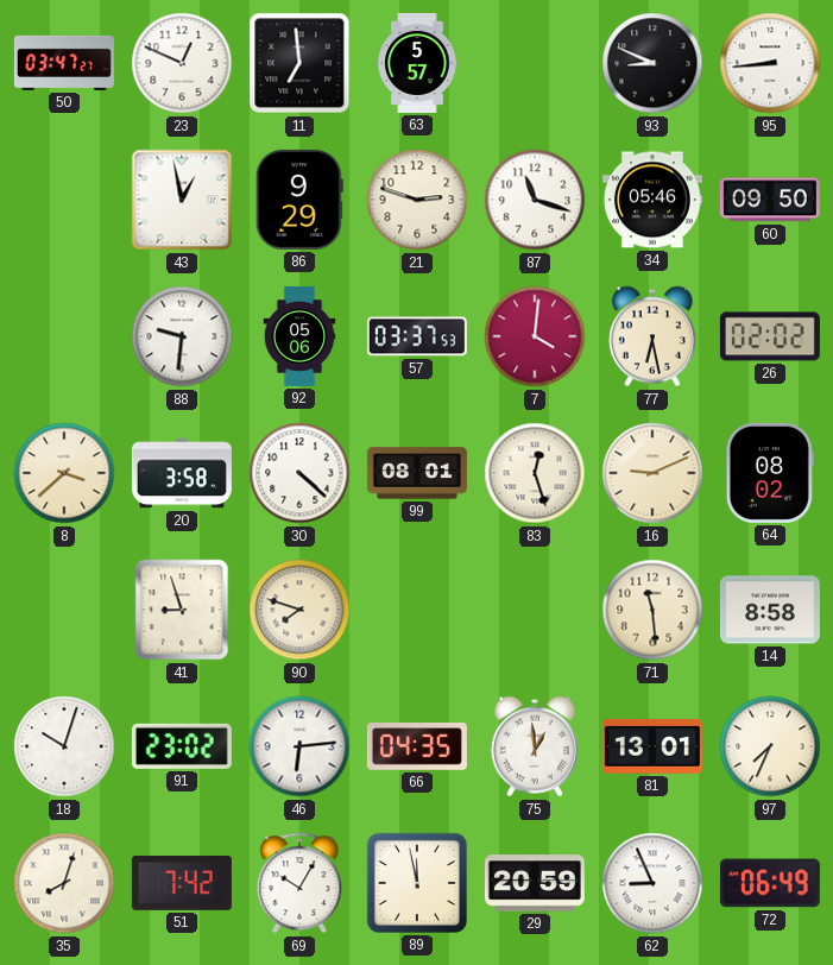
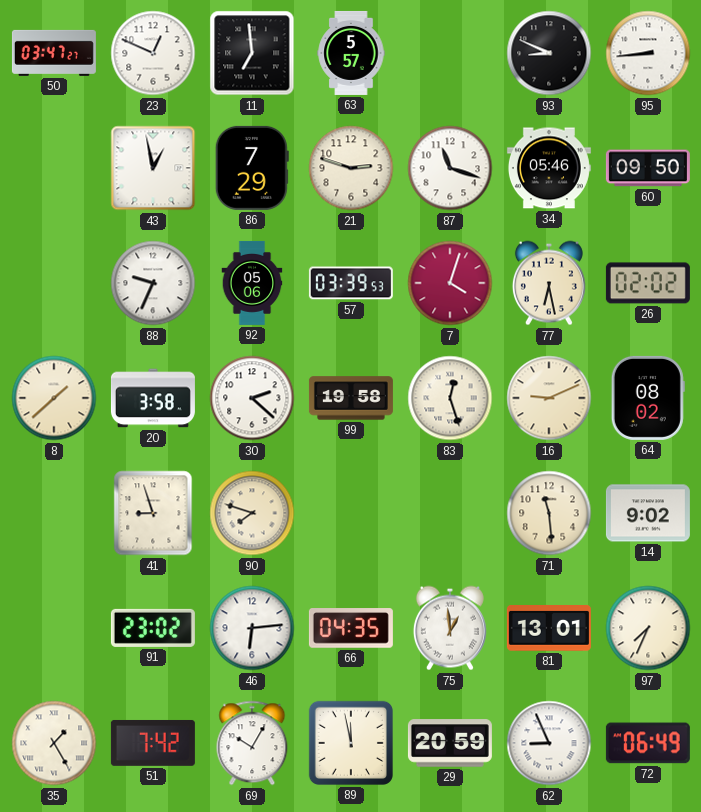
86: 9:29 -> 7:29
88: 9:31 -> 9:34
57: 03:37 -> 03:39
7: 4:01 -> 4:03
8: 3:38 -> 1:38
30: 4:22 -> 2:22
99: 08:01 -> 19:58
14: 8:58 -> 9:02
18: 10:03 -> none
35: 8:03 -> 1:25
